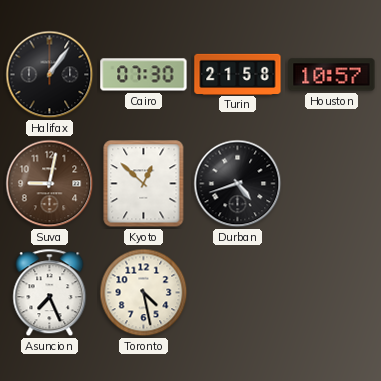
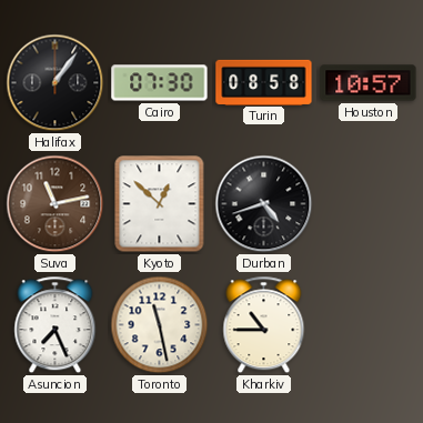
Turin: 21:58 -> 08:58
Suva: 9:02 -> 11:13
Toronto: 4:28 -> 11:28
Kharkiv: none -> 10:45
